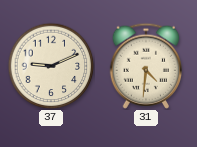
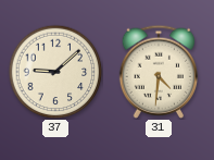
37: 9:11 -> 9:08
